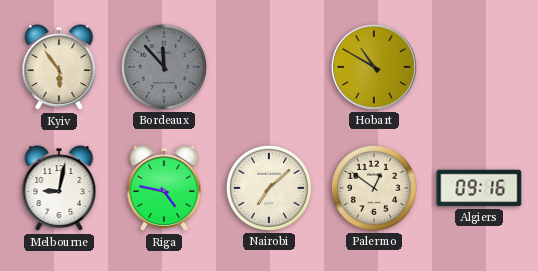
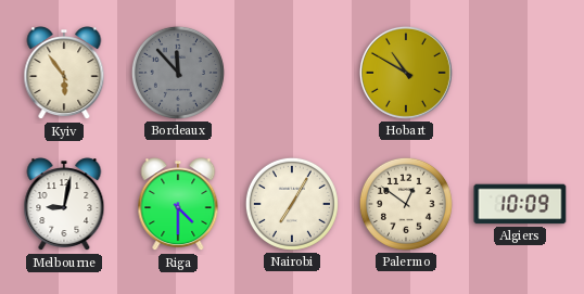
Riga: 4:47 -> 4:30
Nairobi: 7:08 -> 7:05
Algiers: 09:16 -> 10:09
